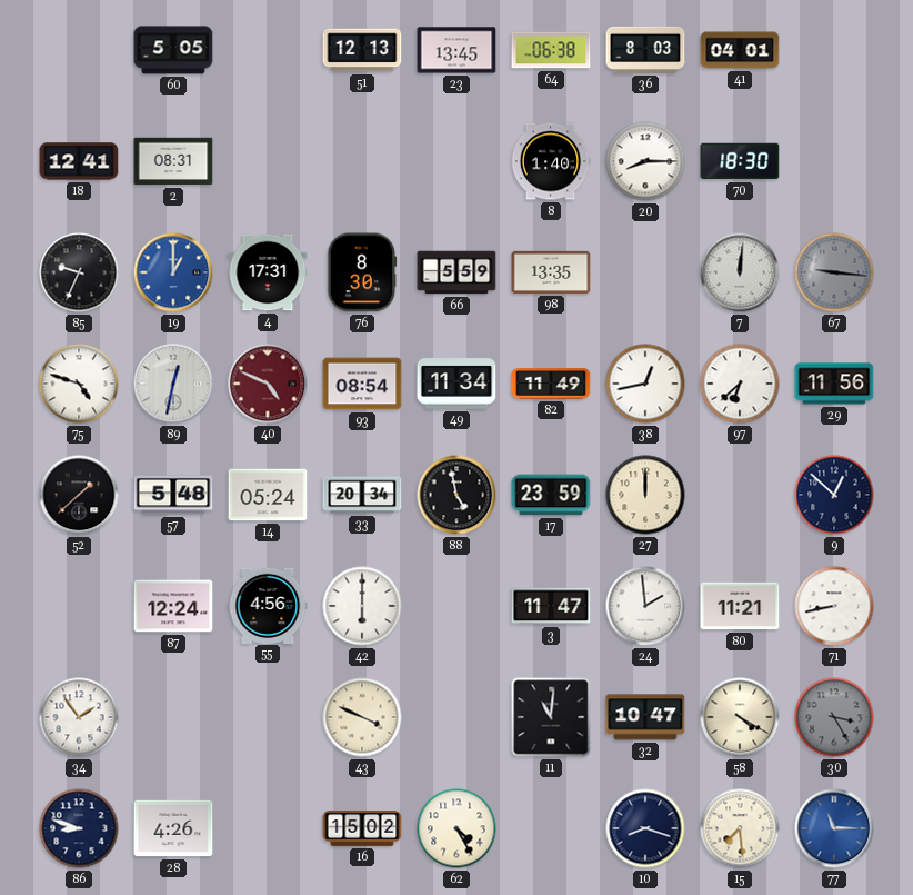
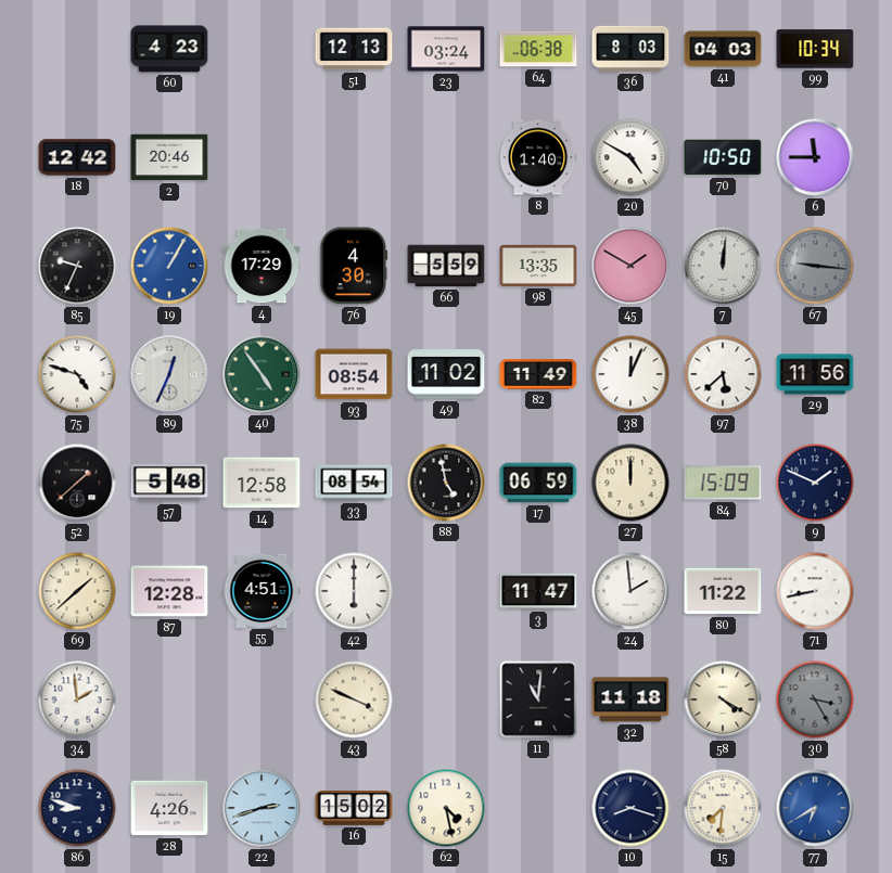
60: 5:05 -> 4:23
23: 13:45 -> 03:24
41: 04:01 -> 04:03
99: none -> 10:34
18: 12:41 -> 12:42
2: 08:31 -> 20:46
20: 8:15 -> 4:50
70: 18:30 -> 10:50
6: none -> 11:45
19: 1:00 -> 1:05
4: 17:31 -> 17:29
76: 8:30 -> 4:30
45: none -> 1:50
89: 12:32 -> 12:34
40: 4:49 -> 4:54
40 dial: burgundy -> green
49: 11:34 -> 11:02
38: 12:43 -> 12:04
97: 6:38 -> 5:38
14: 05:24 -> 12:58
33: 20:34 -> 08:54
17: 23:59 -> 06:59
84: none -> 15:09
9: 12:52 -> 1:49
69: none -> 1:38
87: 12:24 -> 12:28
55: 4:56 -> 4:51
80: 11:21 -> 11:22
34: 1:54 -> 1:59
32: 10:47 -> 11:18
22: none -> 2:42
62: 4:25 -> 4:28
15: 7:29 -> 7:31
77: 11:15 -> 6:40
